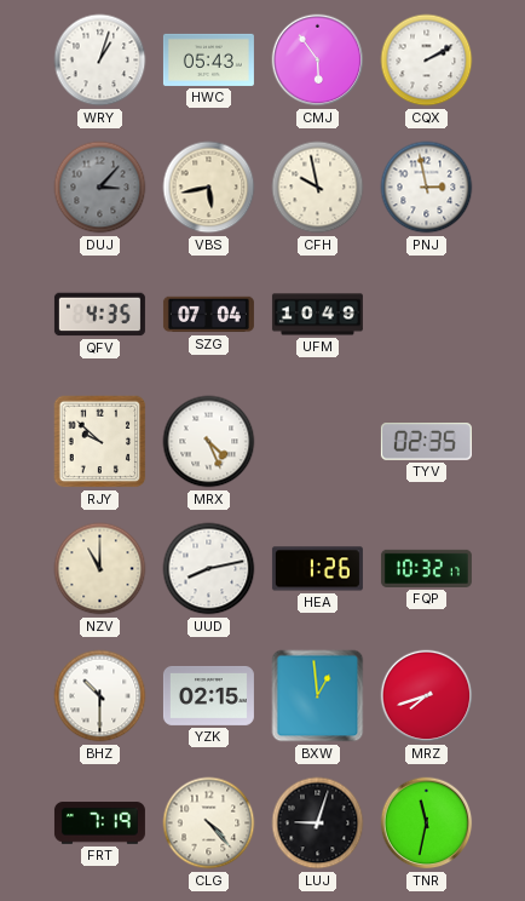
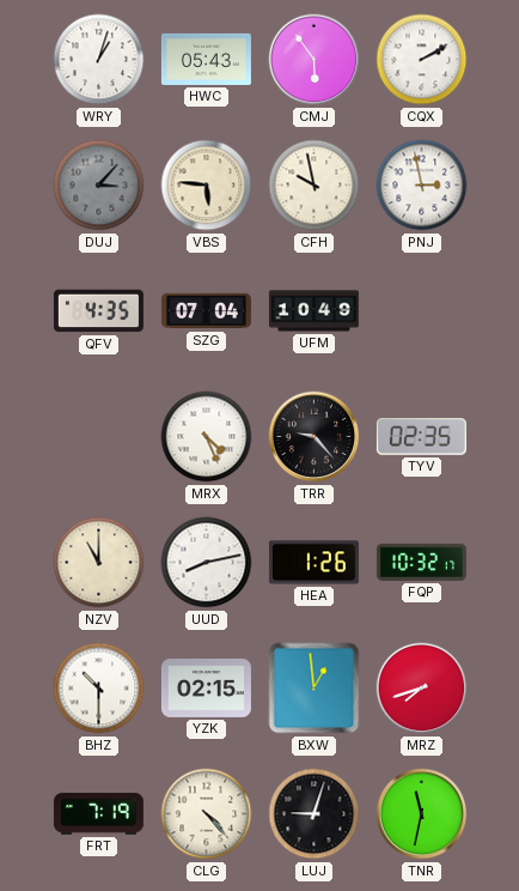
VBS: 5:43 -> 5:46
RJY: 9:52 -> none
TRR: none -> 9:23
